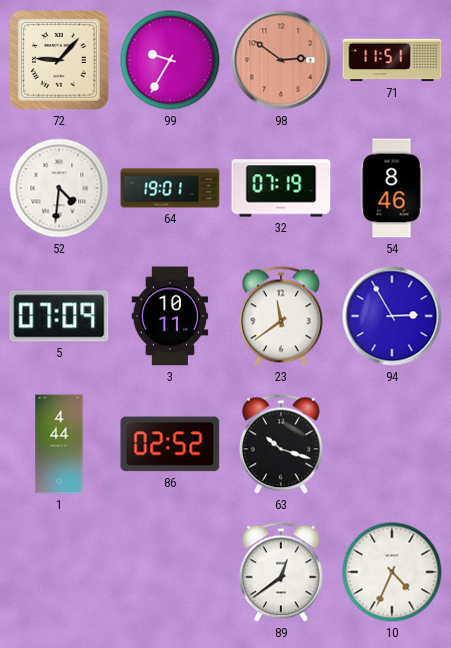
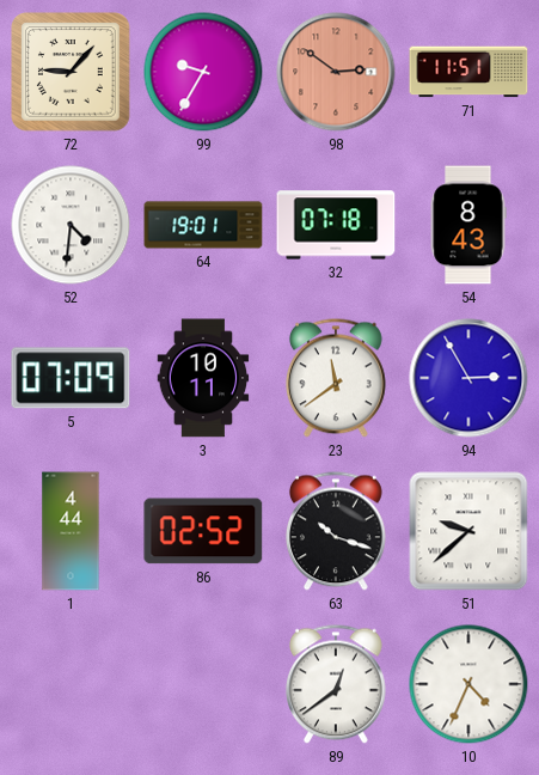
32: 07:19 -> 07:18
54: 8:46 -> 8:43
51: none -> 9:38
